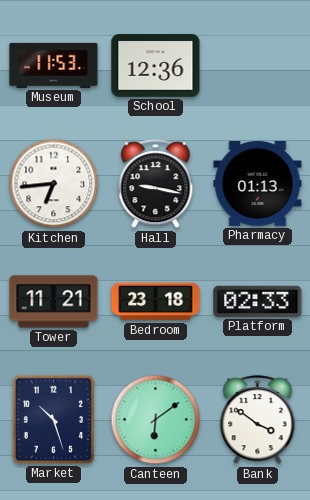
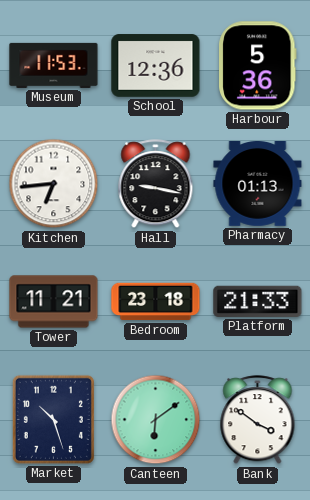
Harbour: none -> 5:36
Platform: 02:33 -> 21:33
